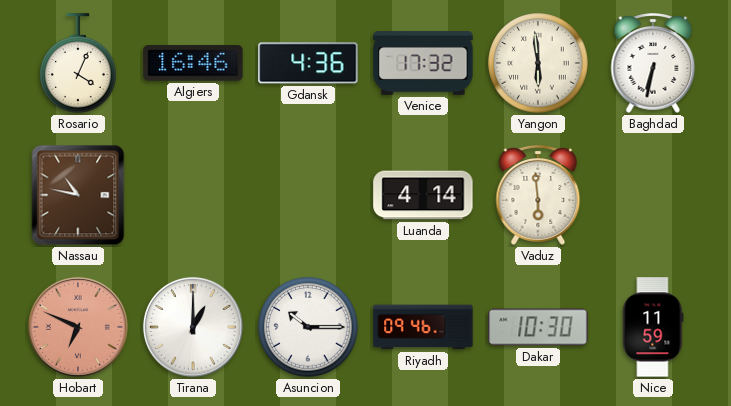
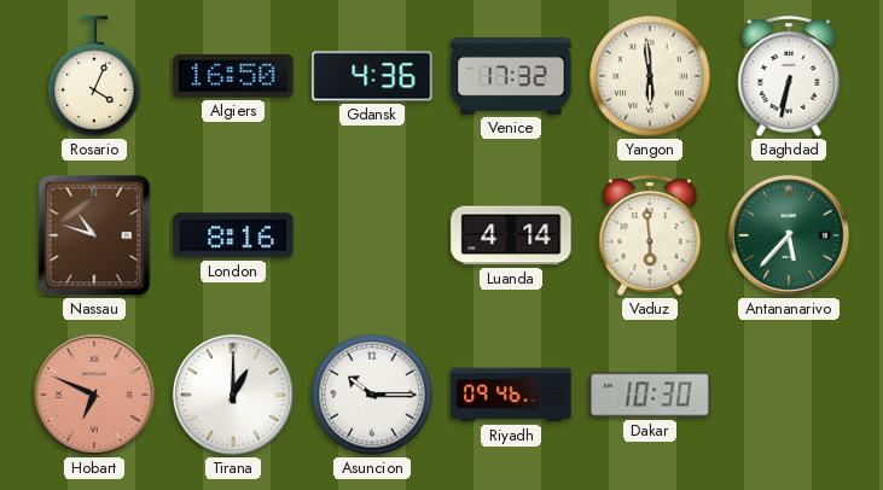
Algiers: 16:46 -> 16:50
Nassau: 10:47 -> 10:48
London: none -> 8:16
Antananarivo: none -> 5:37
Nice: 11:59 -> none
